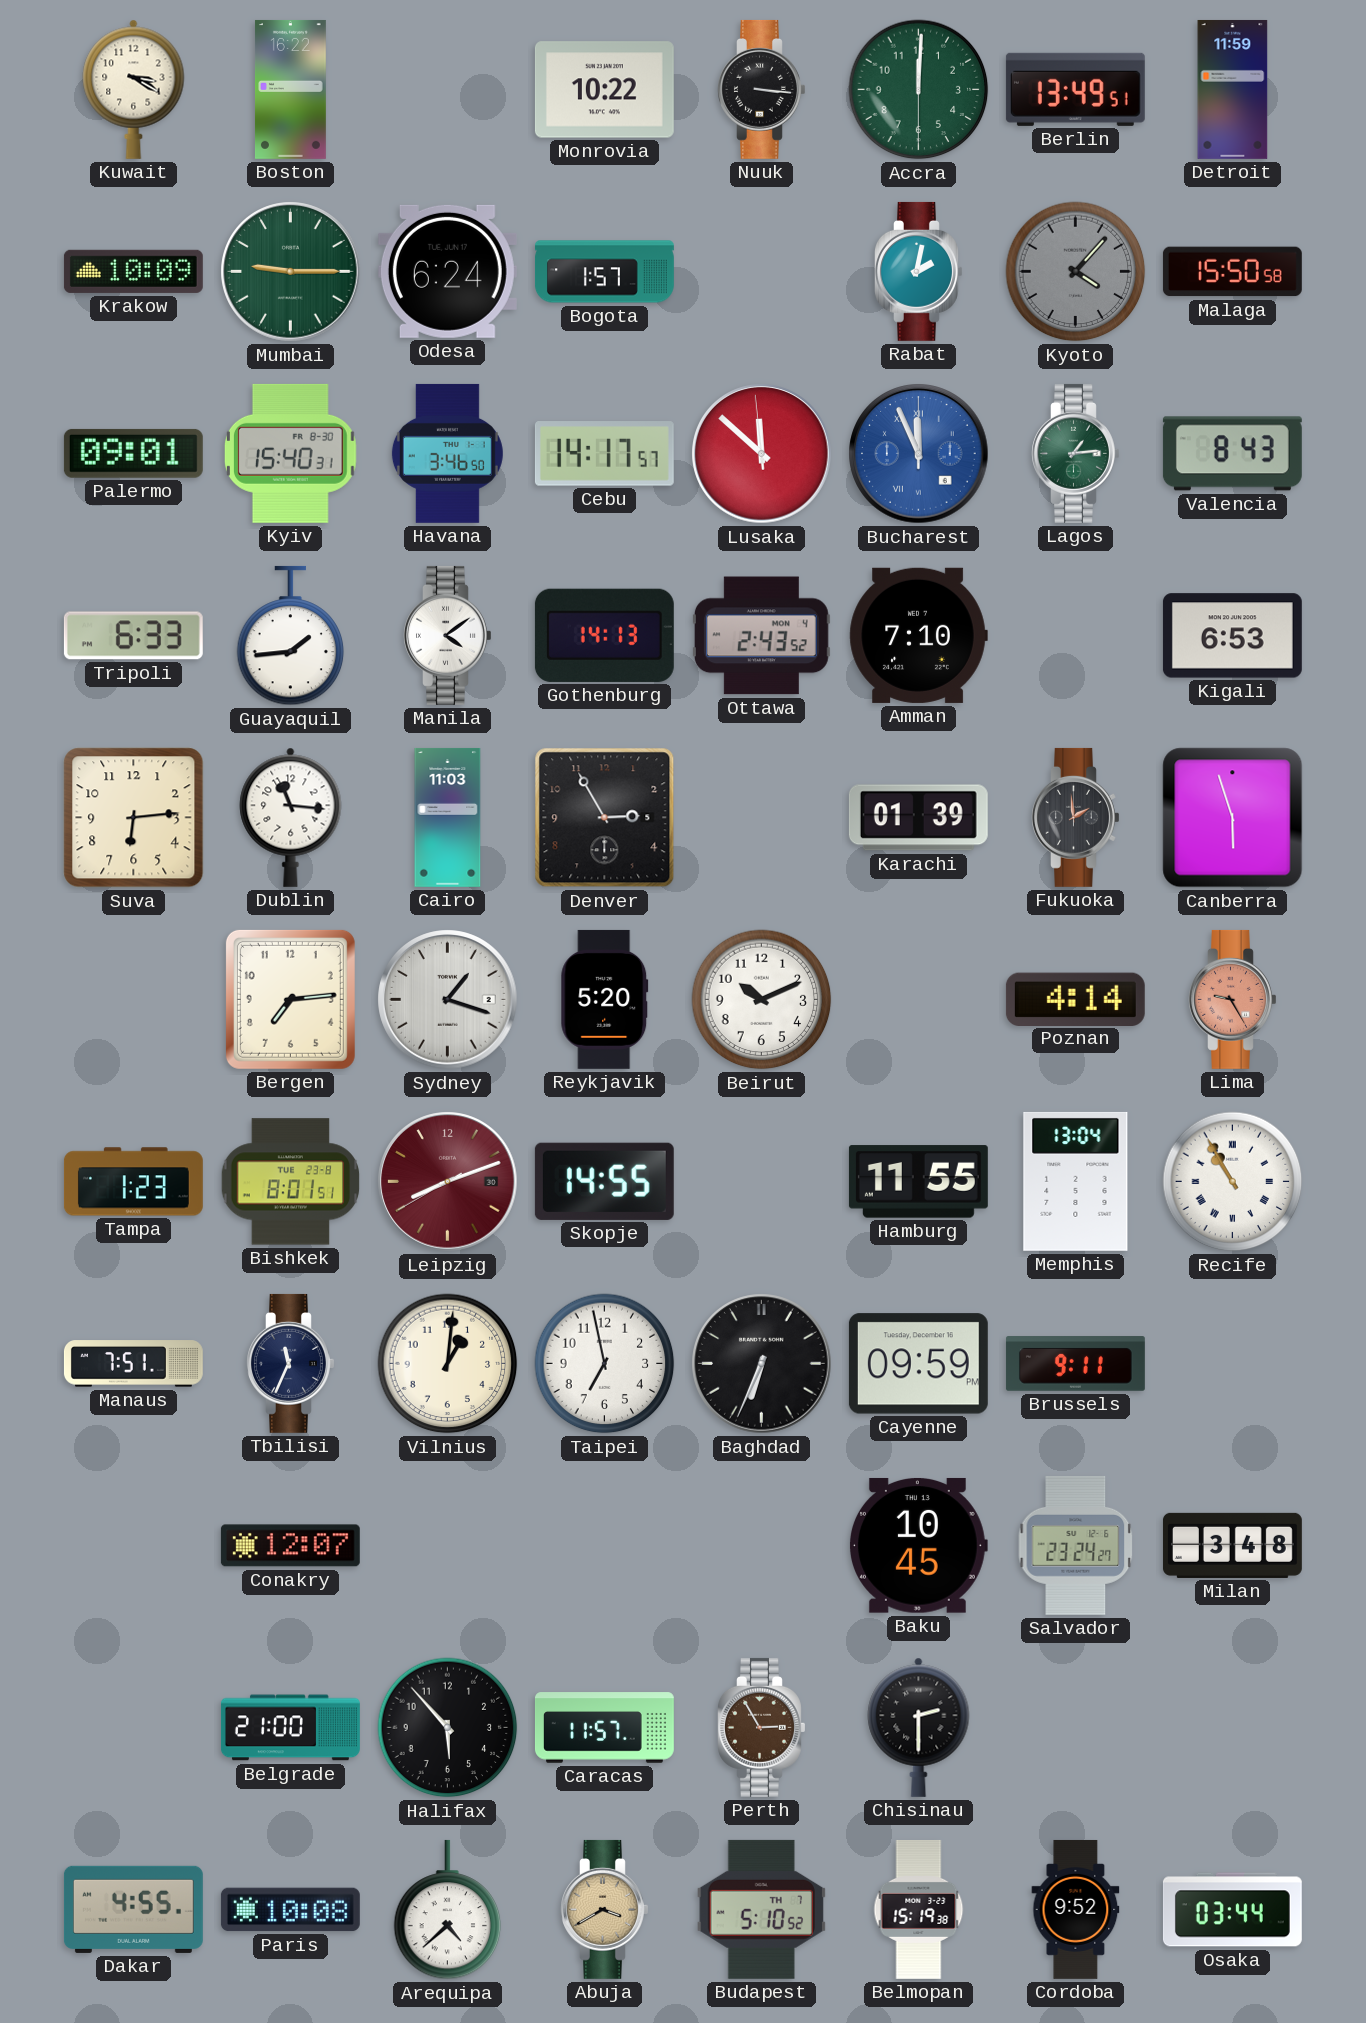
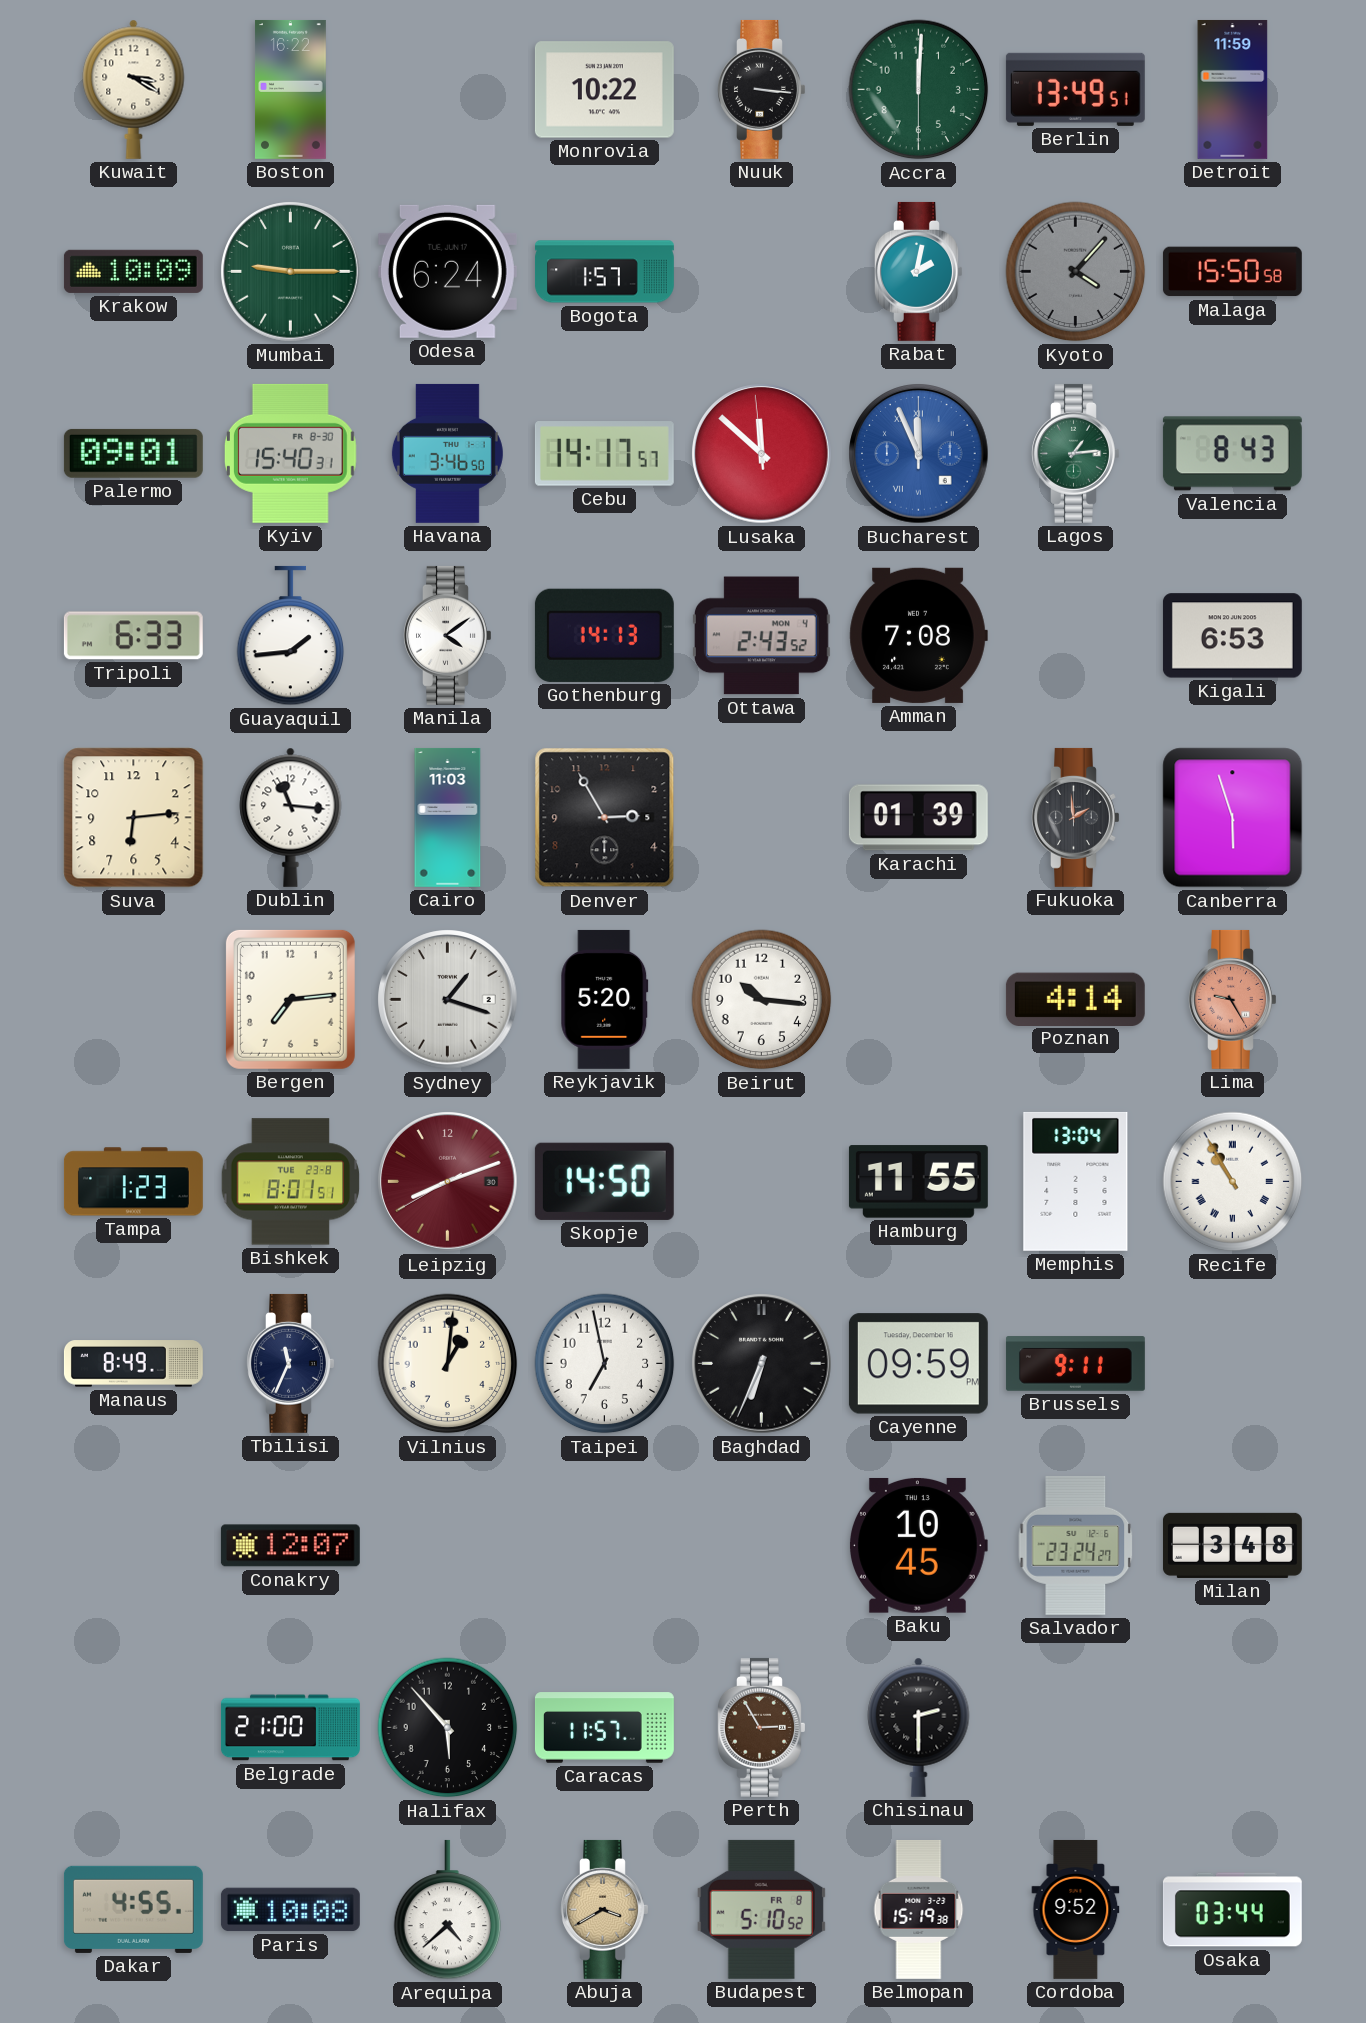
Amman: 7:10 -> 7:08
Beirut: 10:11 -> 10:16
Skopje: 14:55 -> 14:50
Manaus: 7:51 -> 8:49
Budapest date: TH 7 -> FR 8
